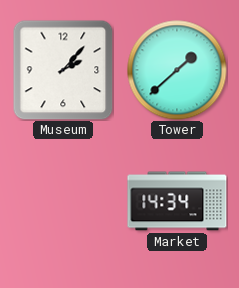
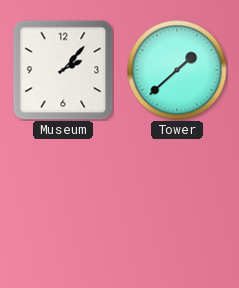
Market: 14:34 -> none
